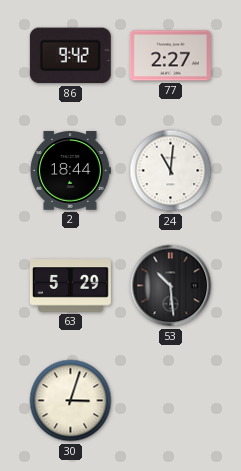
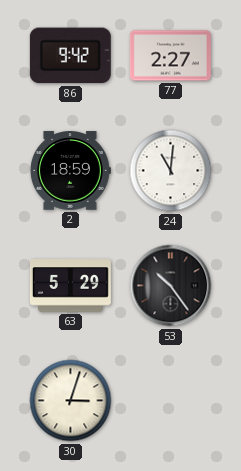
2: 18:44 -> 18:59
53: 10:29 -> 10:24
